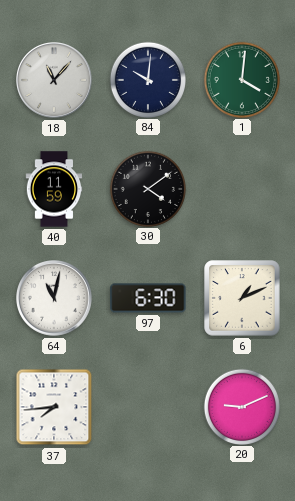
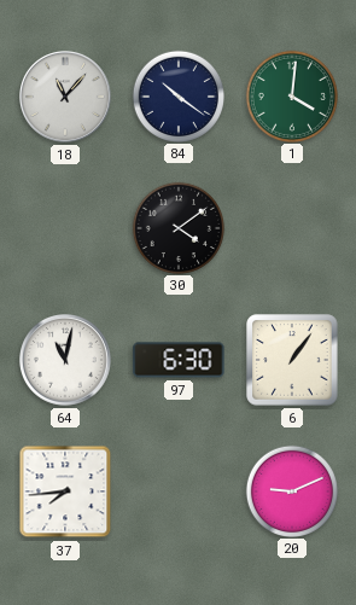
84: 10:01 -> 10:21
40: 11:59 -> none
6: 1:11 -> 1:06
